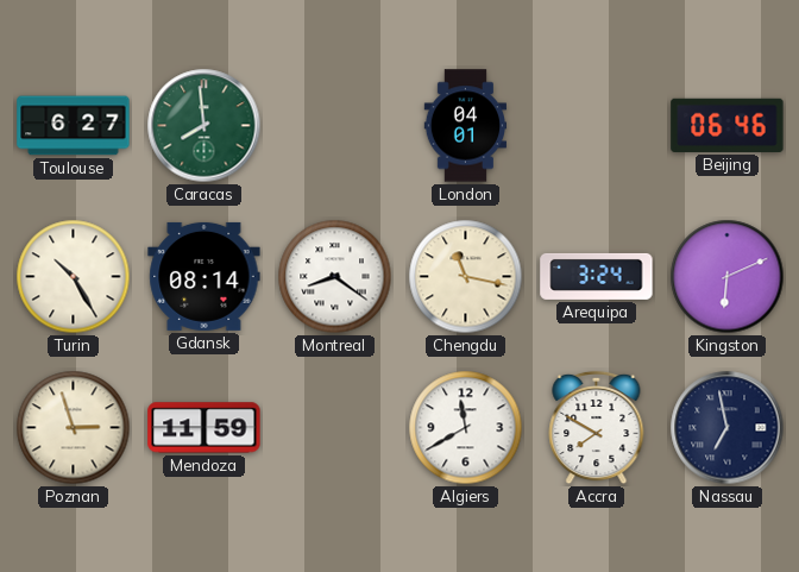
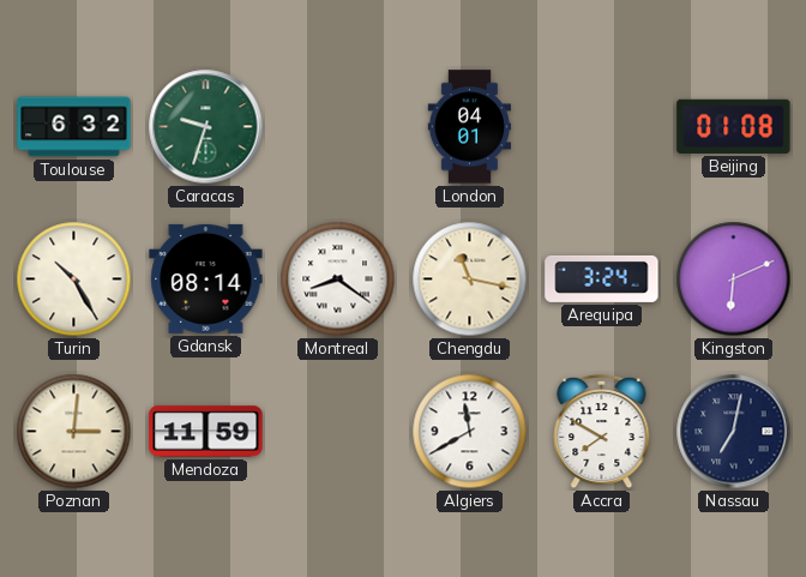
Toulouse: 6:27 -> 6:32
Caracas: 7:59 -> 9:33
Beijing: 06:46 -> 01:08
Poznan: 2:57 -> 3:01
Nassau: 6:58 -> 7:02
